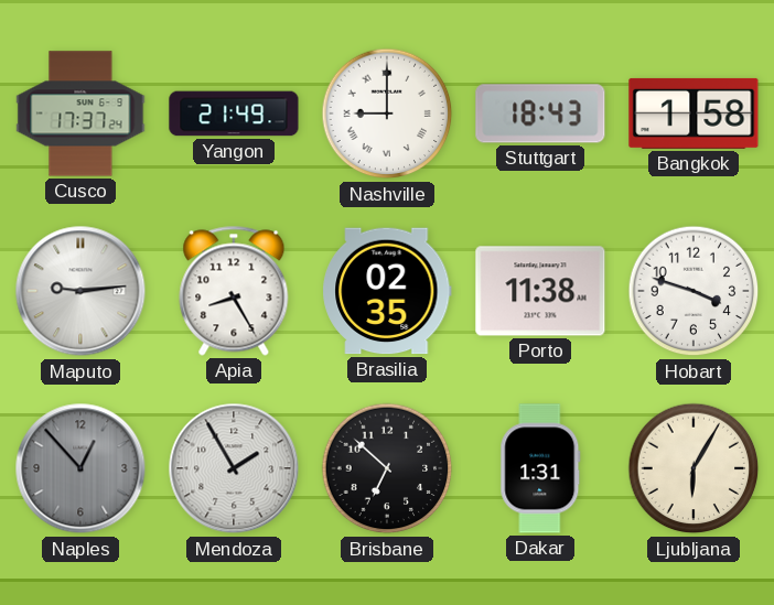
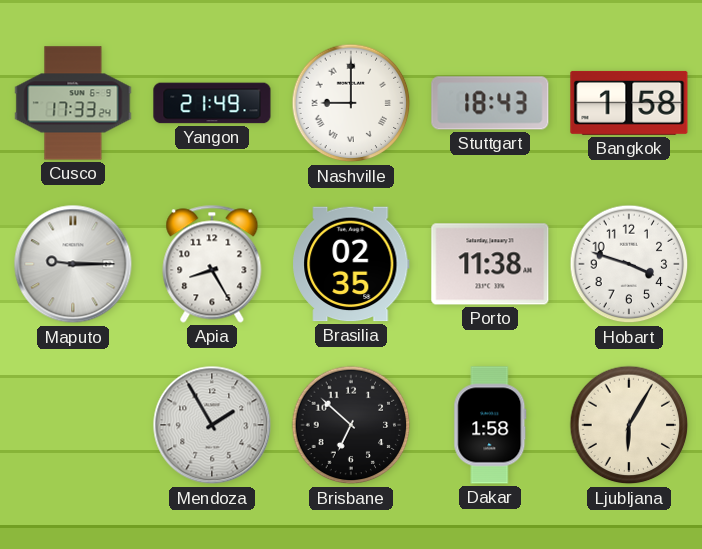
Cusco: 17:37 -> 17:33
Maputo: 9:14 -> 9:15
Naples: 12:53 -> none
Dakar: 1:31 -> 1:58
